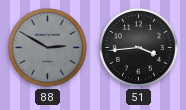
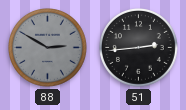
51: 3:44 -> 2:44
